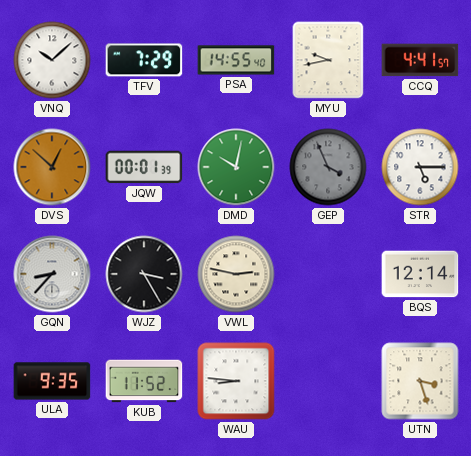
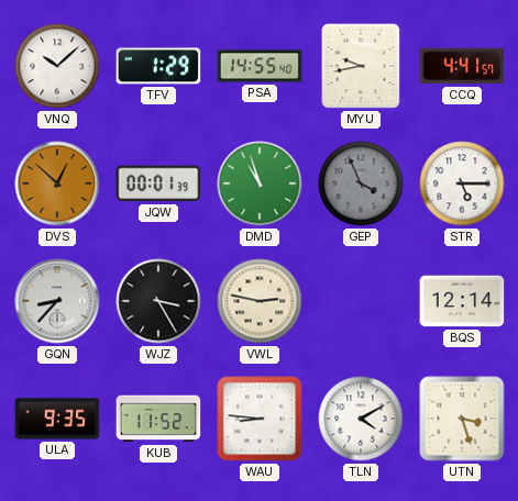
TFV: 7:29 -> 1:29
DMD: 10:02 -> 10:57
TLN: none -> 4:10
